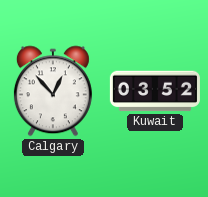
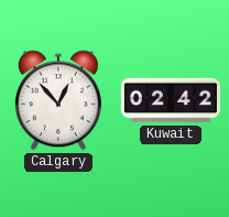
Kuwait: 03:52 -> 02:42
